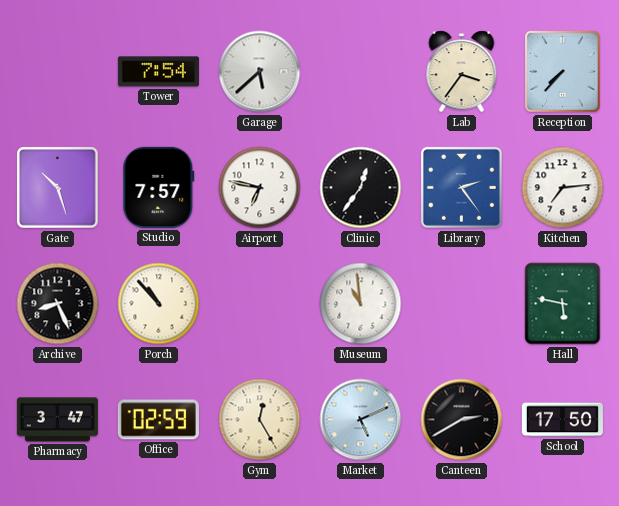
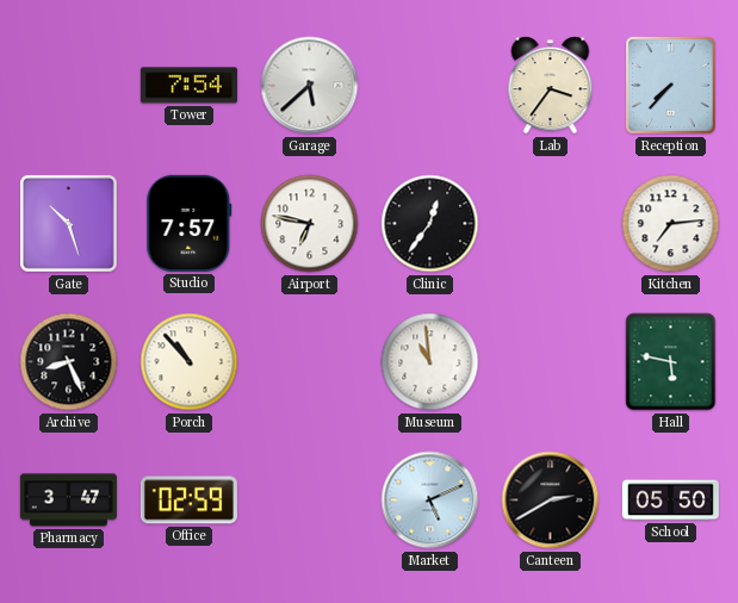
Library: 2:24 -> none
Gym: 12:25 -> none
School: 17:50 -> 05:50
